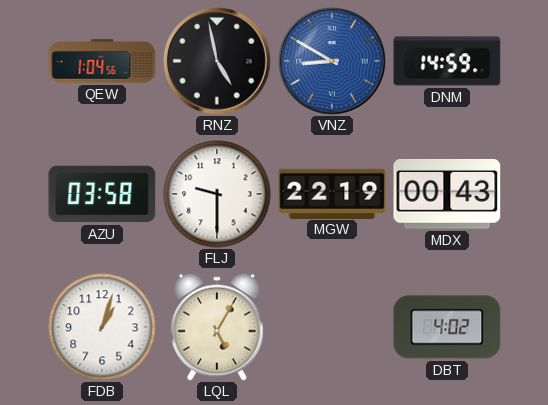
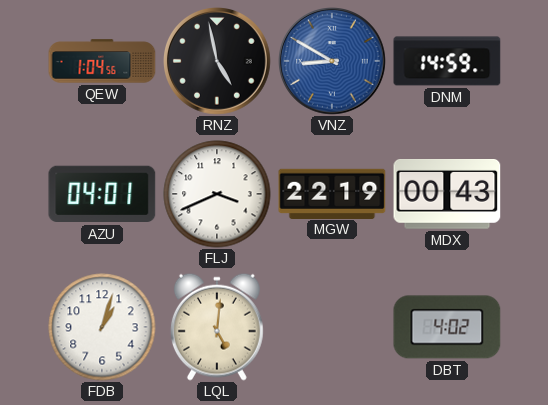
AZU: 03:58 -> 04:01
FLJ: 9:30 -> 3:41
LQL: 5:05 -> 5:01
